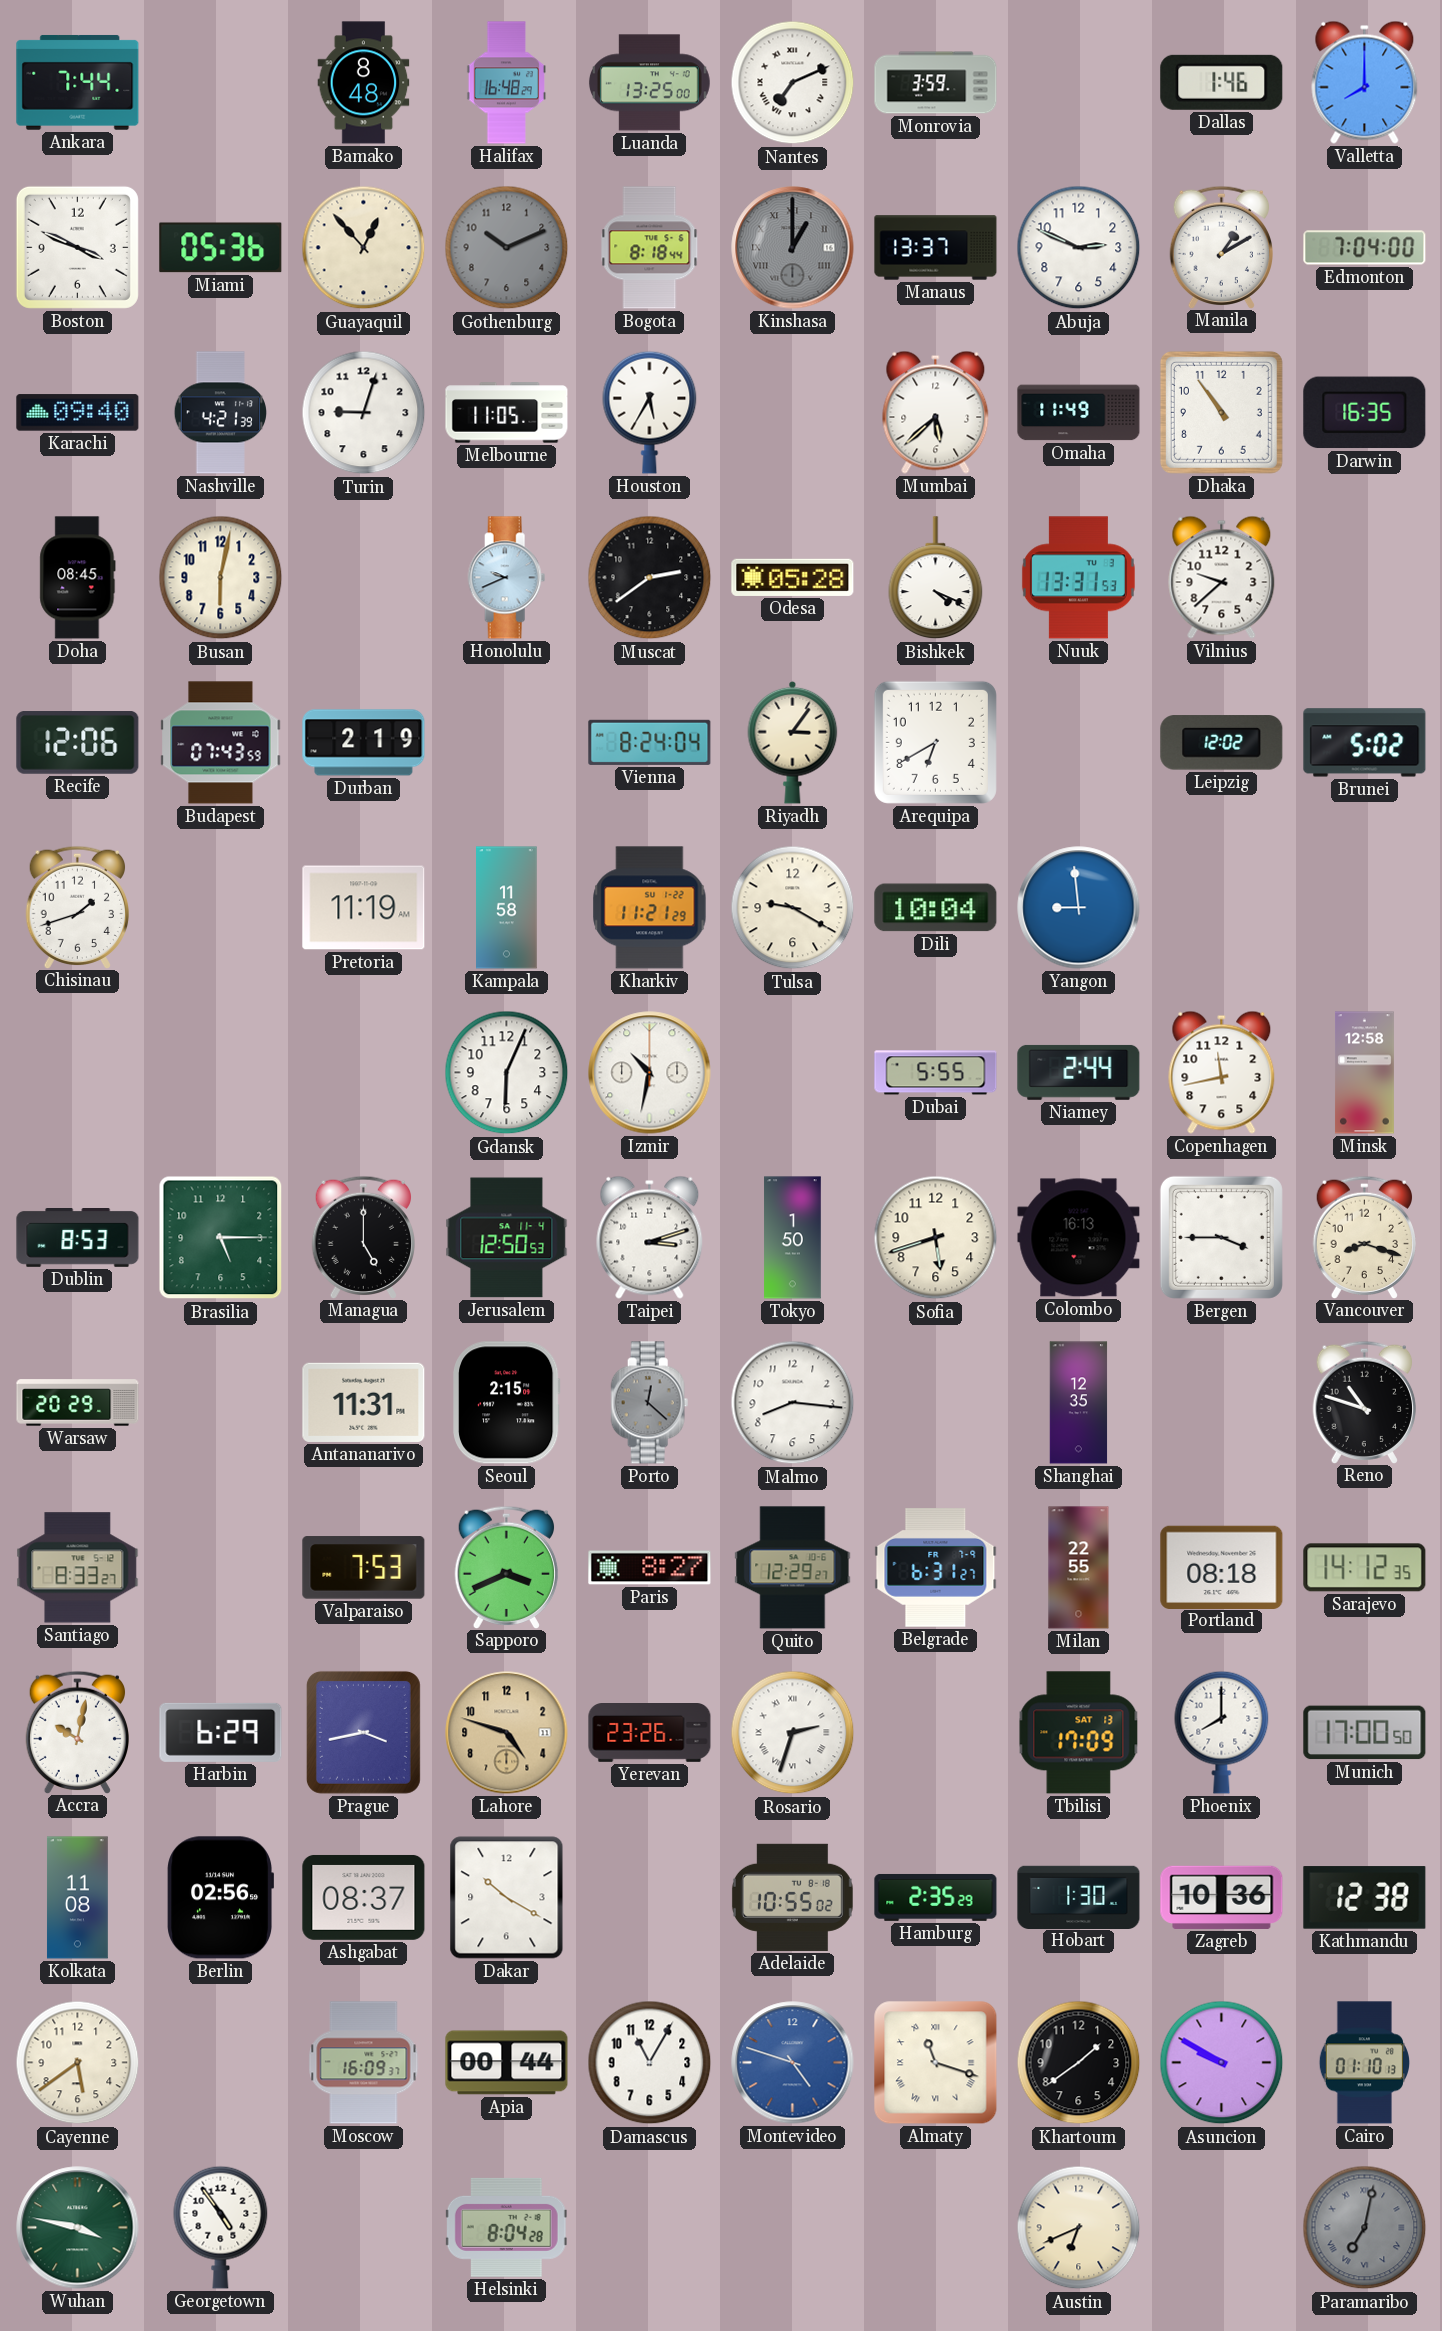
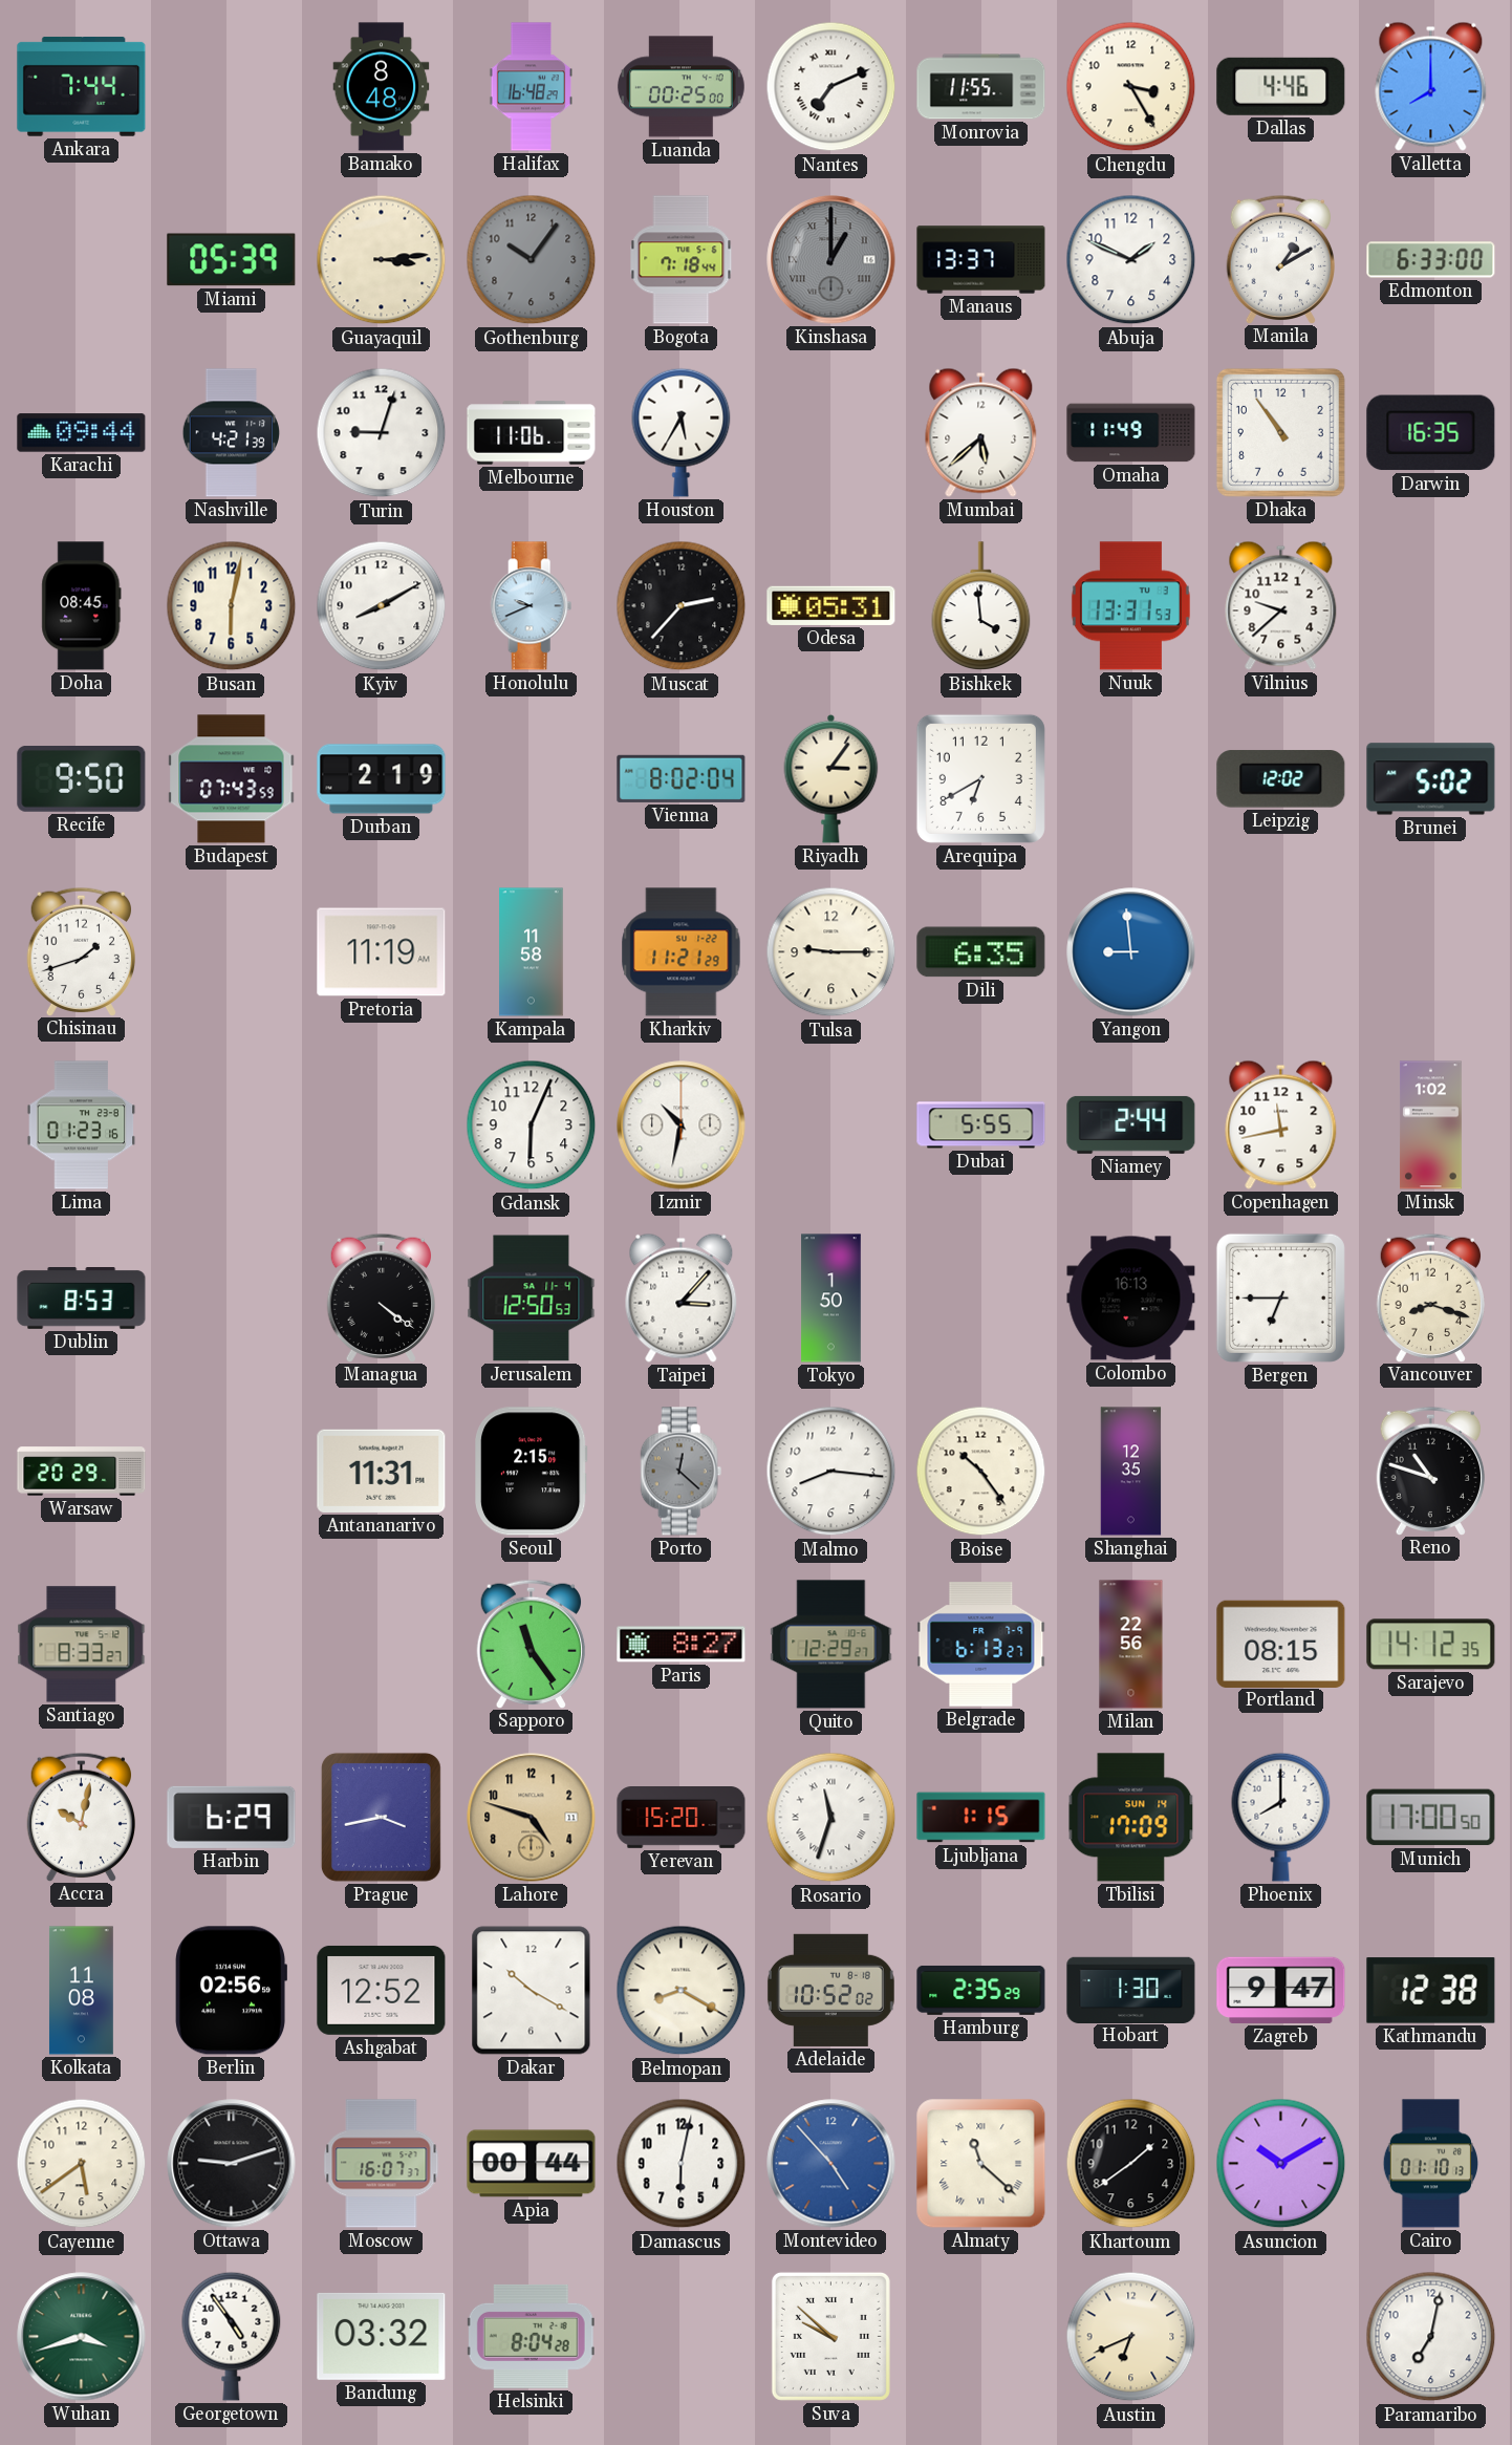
Luanda: 13:25 -> 00:25
Monrovia: 3:59 -> 11:55
Chengdu: none -> 3:25
Dallas: 1:46 -> 4:46
Boston: 3:49 -> none
Miami: 05:36 -> 05:39
Guayaquil: 12:53 -> 3:14
Gothenburg: 10:11 -> 10:06
Bogota: 8:18 -> 7:18
Abuja: 2:49 -> 1:49
Edmonton: 7:04 -> 6:33
Karachi: 09:40 -> 09:44
Melbourne: 11:05 -> 11:06
Kyiv: none -> 8:10
Muscat: 2:39 -> 2:37
Odesa: 05:28 -> 05:31
Bishkek: 4:19 -> 3:59
Recife: 12:06 -> 9:50
Vienna: 8:24 -> 8:02
Tulsa: 9:20 -> 9:15
Dili: 10:04 -> 6:35
Lima: none -> 01:23
Minsk: 12:58 -> 1:02
Brasilia: 5:15 -> none
Managua: 5:00 -> 4:21
Taipei: 3:12 -> 3:07
Sofia: 5:42 -> none
Bergen: 3:45 -> 6:45
Boise: none -> 10:24
Valparaiso: 7:53 -> none
Sapporo: 3:41 -> 11:24
Belgrade: 6:31 -> 6:13
Milan: 22:55 -> 22:56
Portland: 08:18 -> 08:15
Yerevan: 23:26 -> 15:20
Rosario: 2:33 -> 11:33
Ljubljana: none -> 1:15
Tbilisi date: SAT 13 -> SUN 14
Ashgabat: 08:37 -> 12:52
Belmopan: none -> 8:20
Adelaide: 10:55 -> 10:52
Zagreb: 10:36 -> 9:47
Ottawa: none -> 9:12
Moscow: 16:09 -> 16:07
Damascus: 11:05 -> 6:02
Montevideo: 4:48 -> 4:53
Almaty: 11:18 -> 11:22
Asuncion: 9:50 -> 10:10
Wuhan: 3:47 -> 3:42
Bandung: none -> 03:32
Suva: none -> 9:52
Paramaribo dial: grey -> white
Paramaribo numerals: Roman -> Arabic
